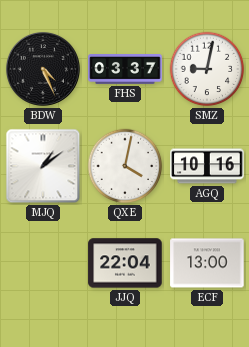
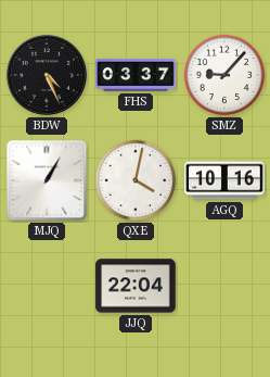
SMZ: 9:02 -> 9:07
MJQ: 1:09 -> 1:05
ECF: 13:00 -> none
